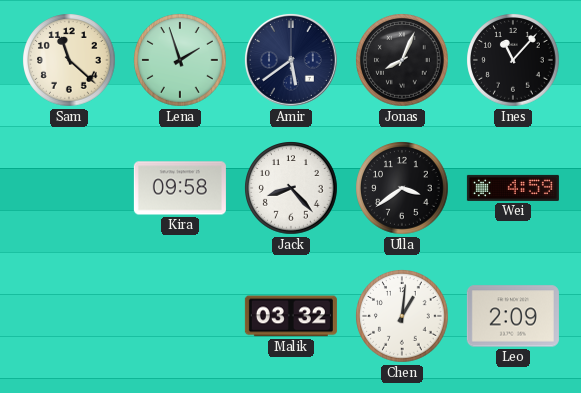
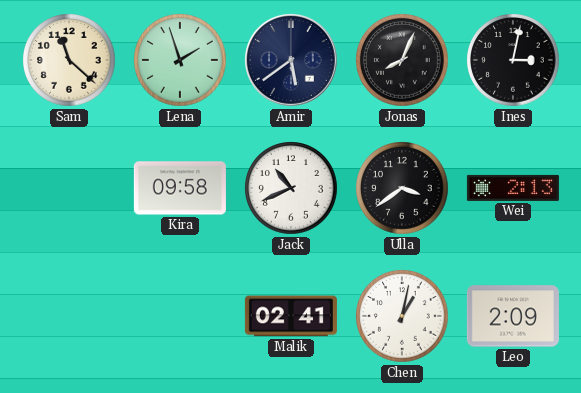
Ines: 11:07 -> 3:02
Jack: 8:23 -> 10:41
Wei: 4:59 -> 2:13
Malik: 03:32 -> 02:41
Chen: 1:01 -> 1:02
